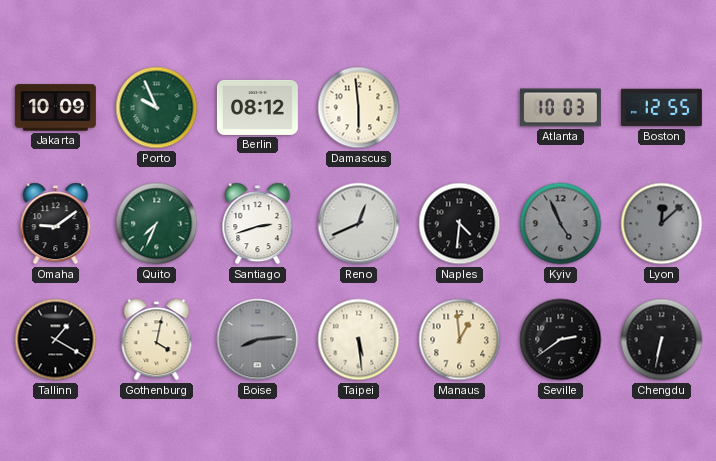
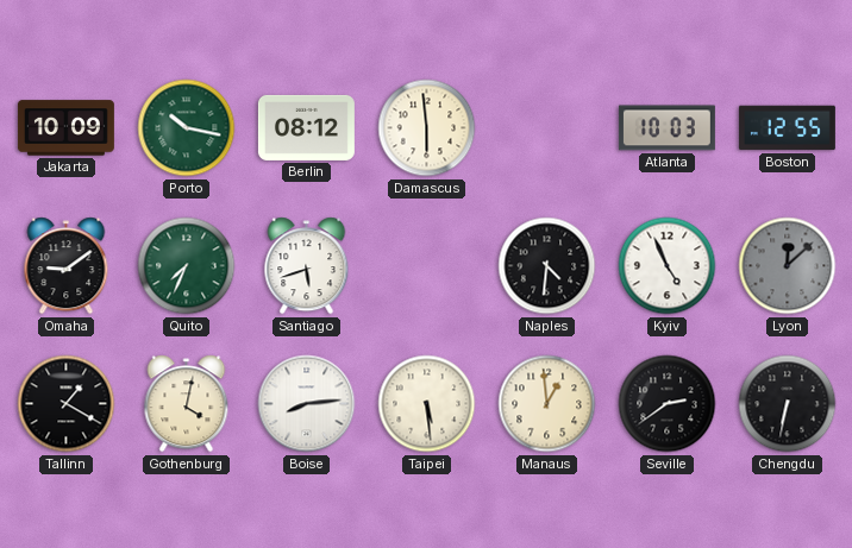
Porto: 9:56 -> 10:17
Santiago: 2:42 -> 5:42
Reno: 12:41 -> none
Kyiv dial: grey -> white
Boise dial: grey -> white
